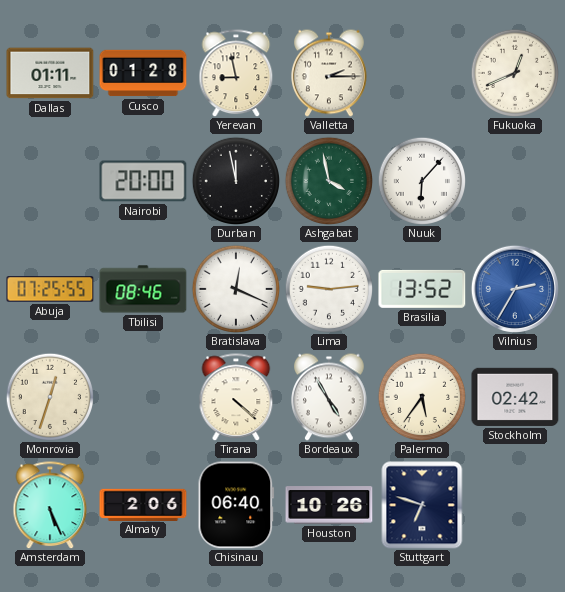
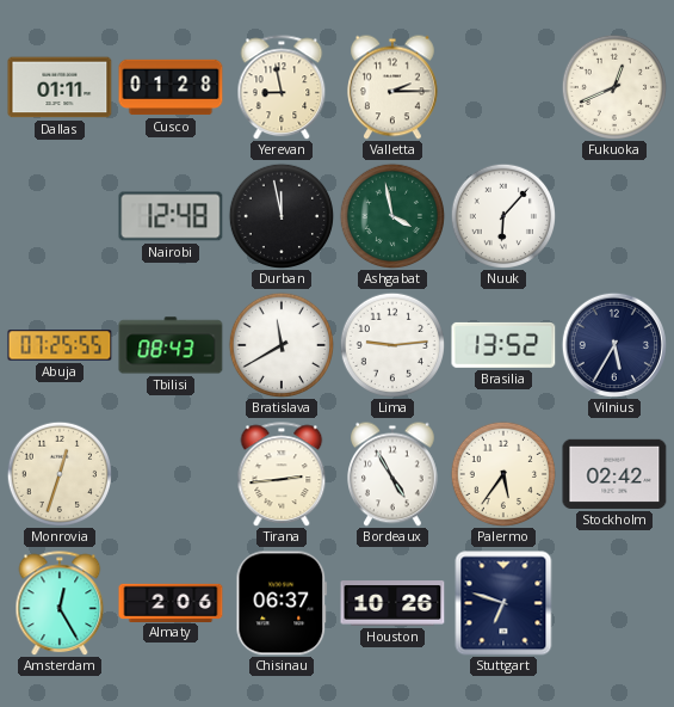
Nairobi: 20:00 -> 12:48
Tbilisi: 08:46 -> 08:43
Bratislava: 12:19 -> 11:40
Vilnius: 2:35 -> 5:35
Vilnius dial: blue -> navy
Tirana: 4:22 -> 2:44
Amsterdam: 5:26 -> 12:25
Chisinau: 06:40 -> 06:37
